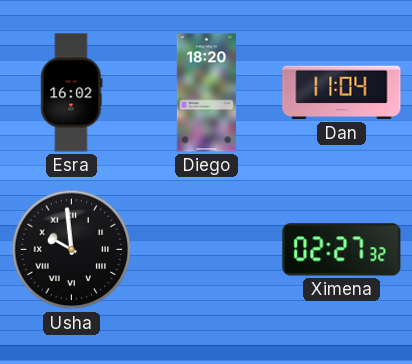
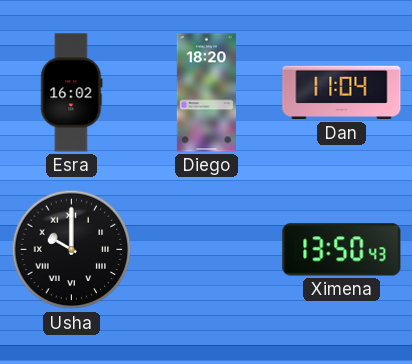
Usha: 9:59 -> 10:00
Ximena: 02:27 -> 13:50
